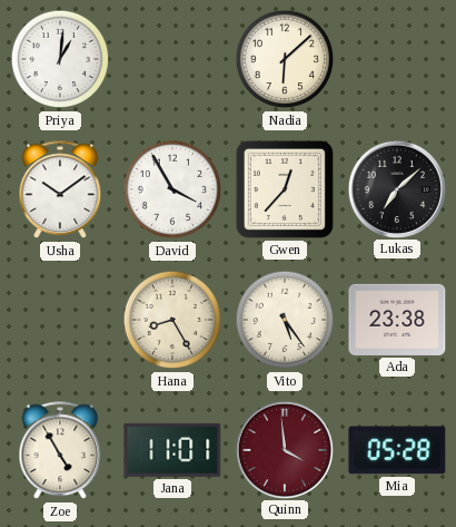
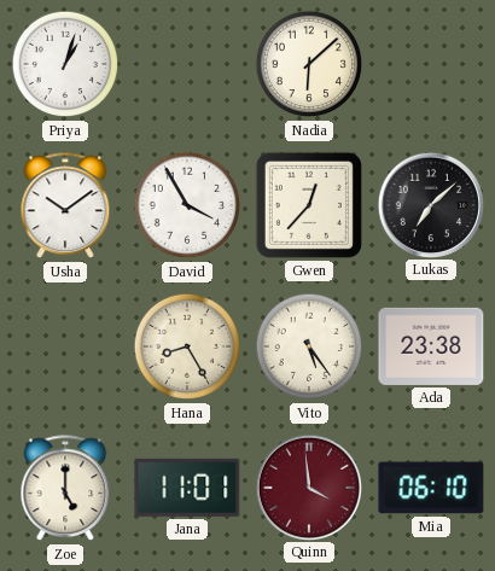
Priya: 1:01 -> 1:03
Zoe: 4:55 -> 5:00
Mia: 05:28 -> 06:10
